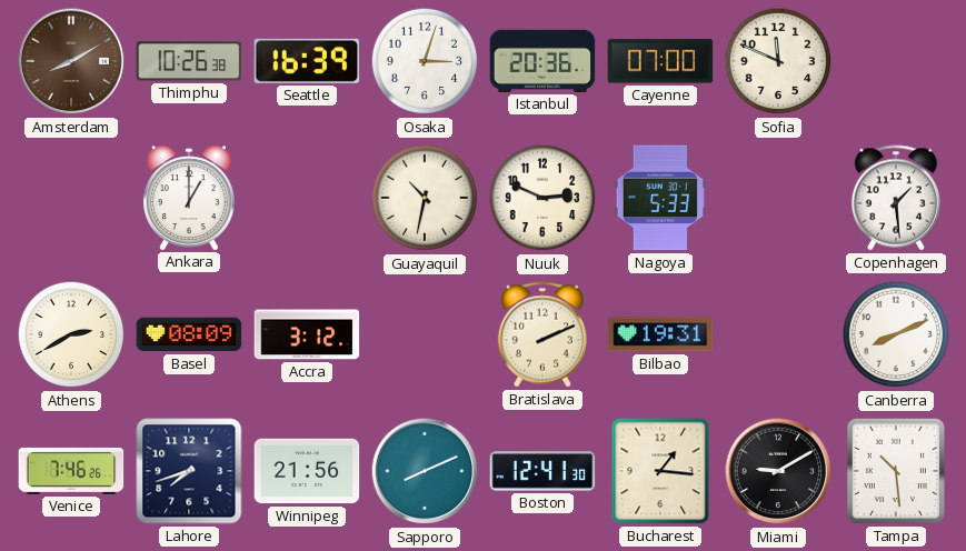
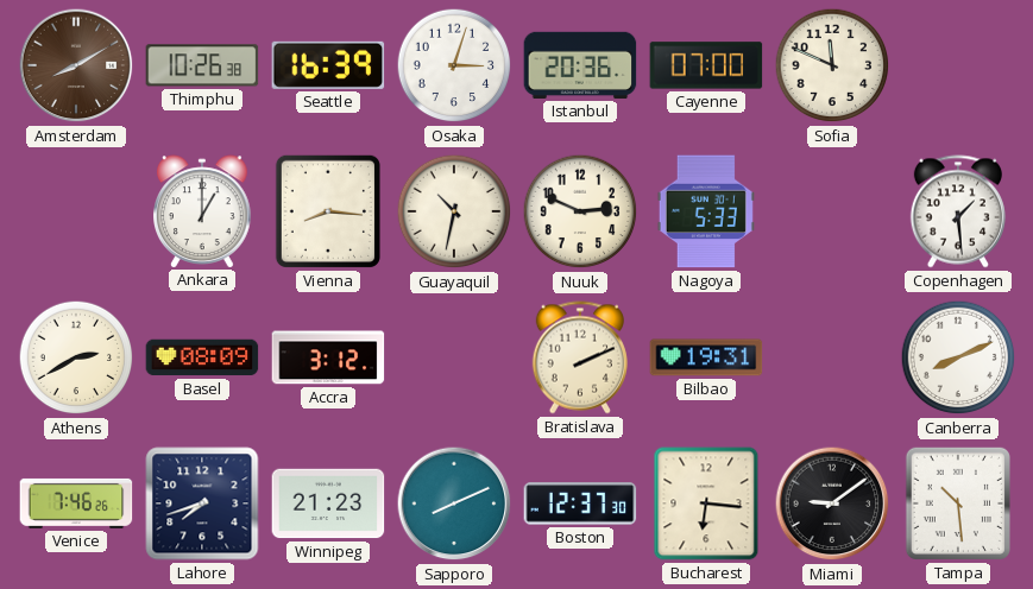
Vienna: none -> 8:16
Winnipeg: 21:56 -> 21:23
Boston: 12:41 -> 12:37
Bucharest: 1:16 -> 6:16
Miami: 9:10 -> 9:09
